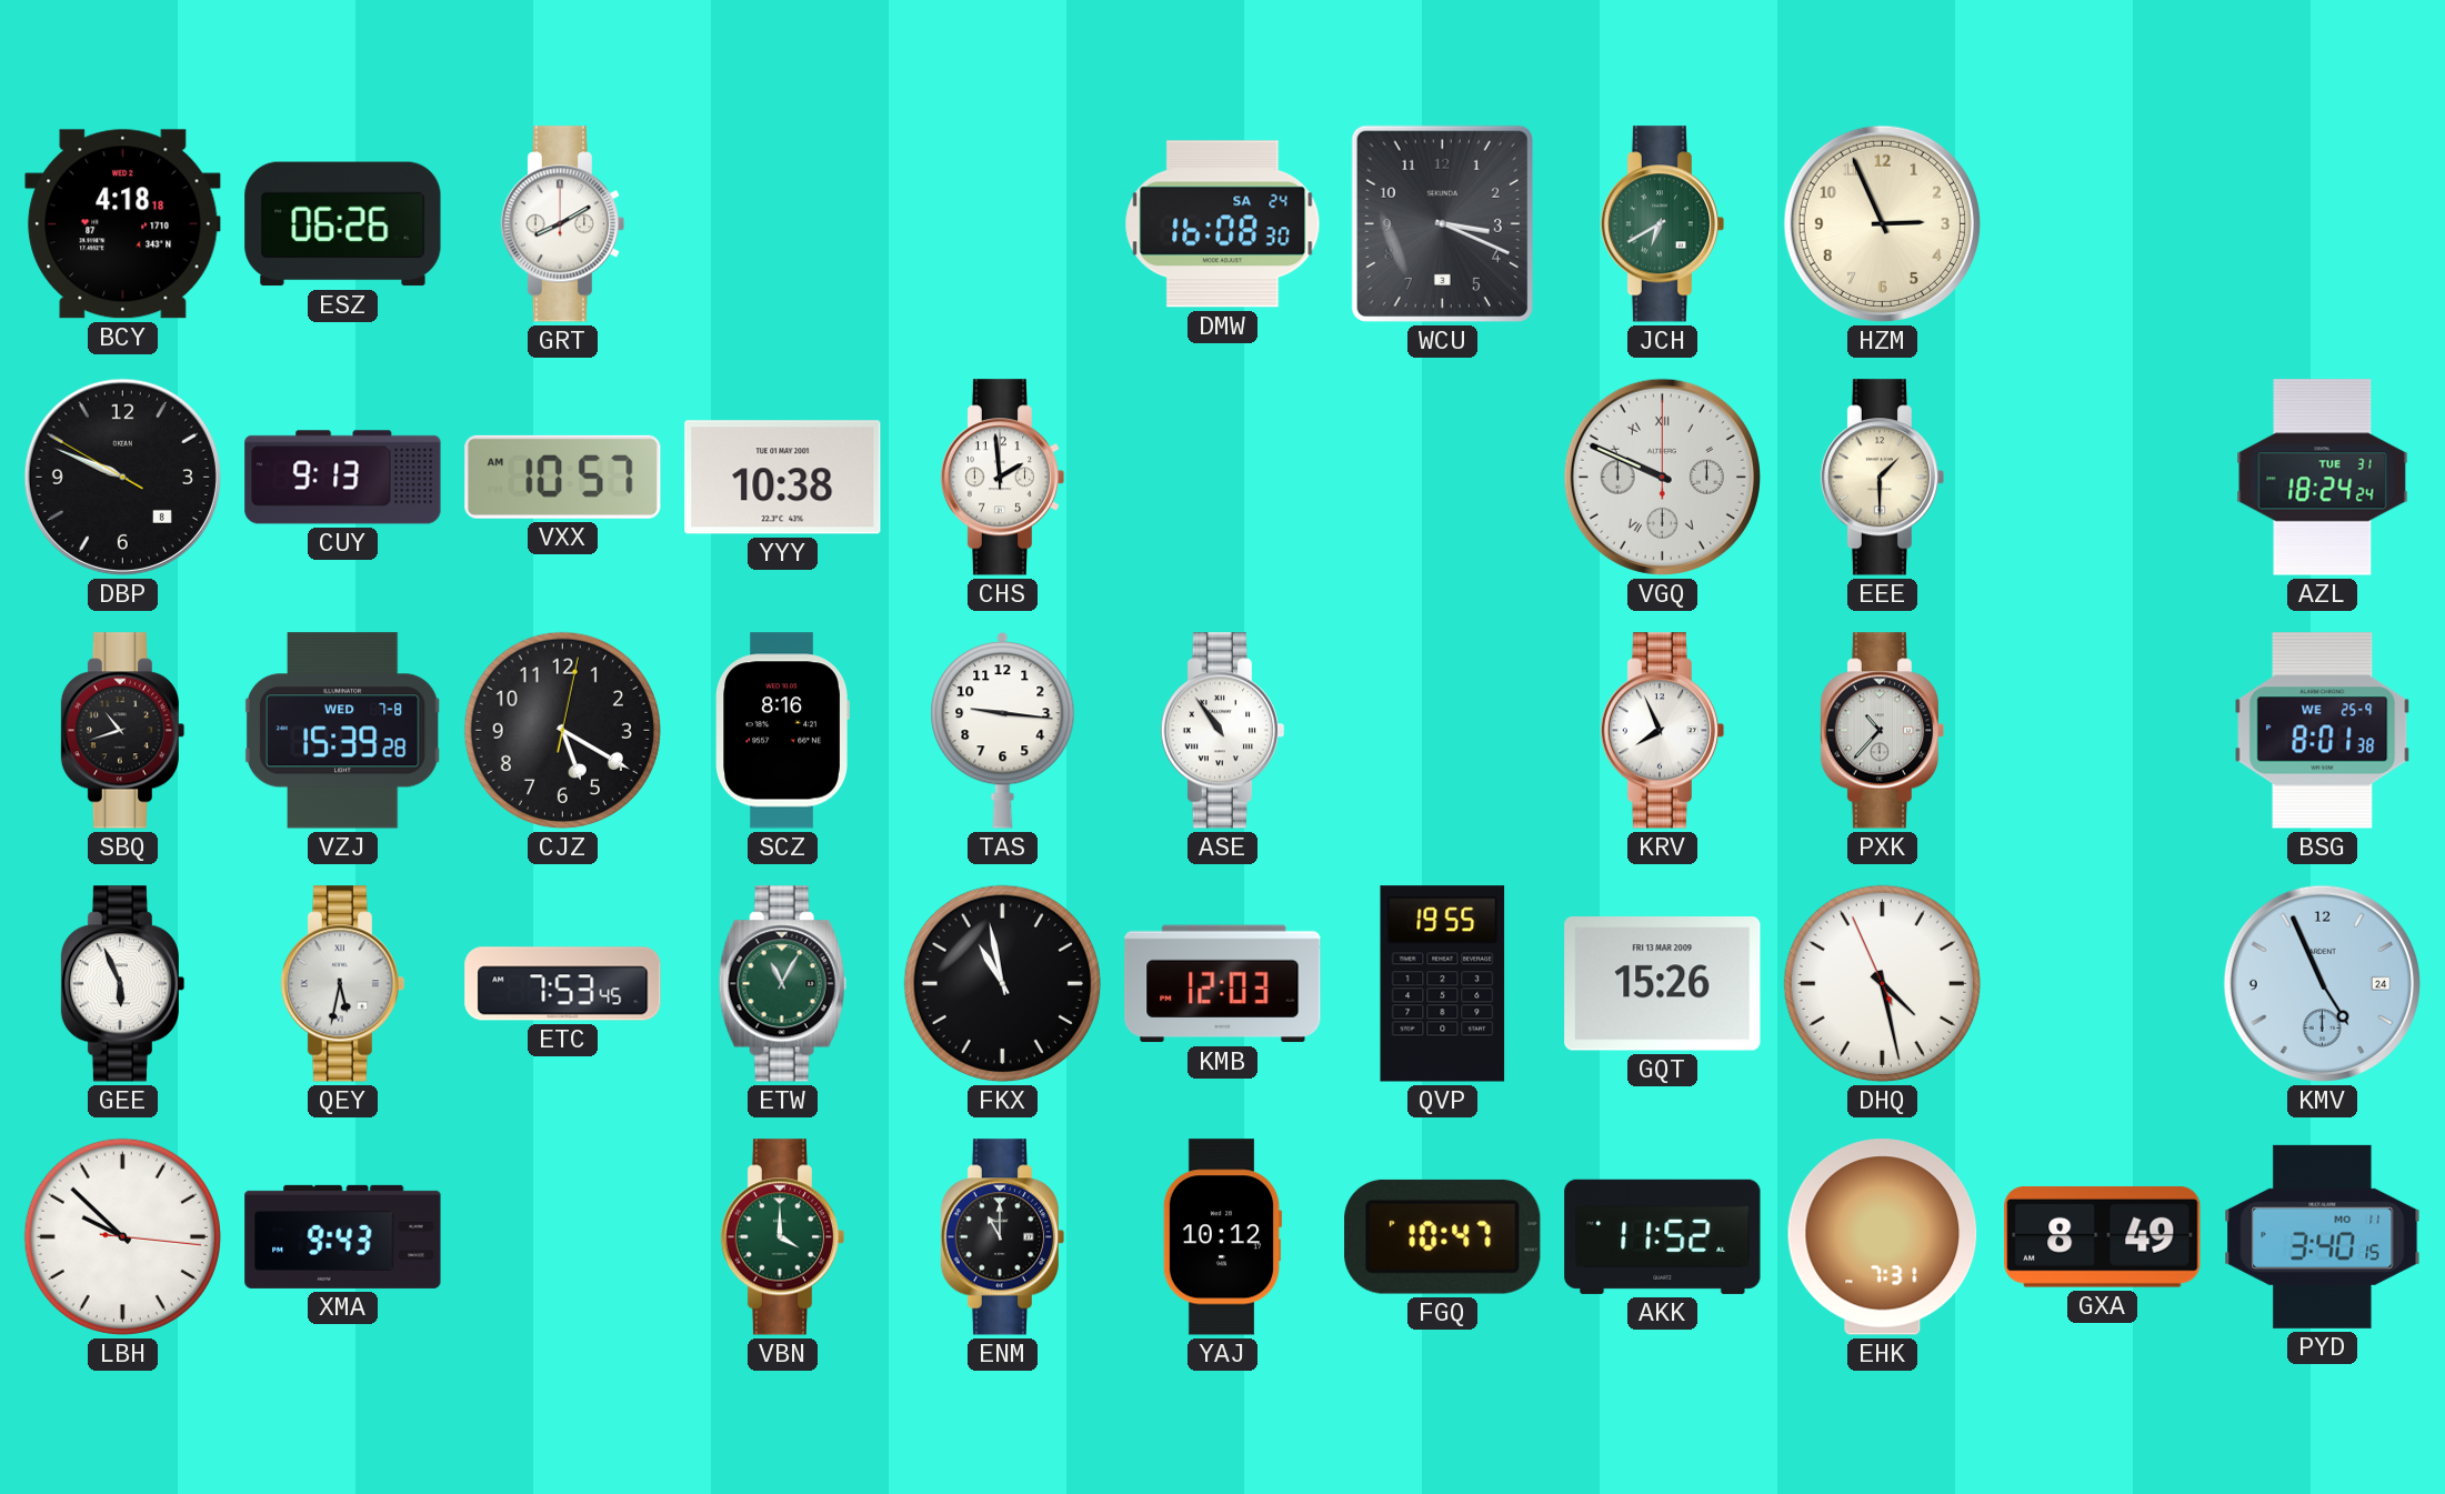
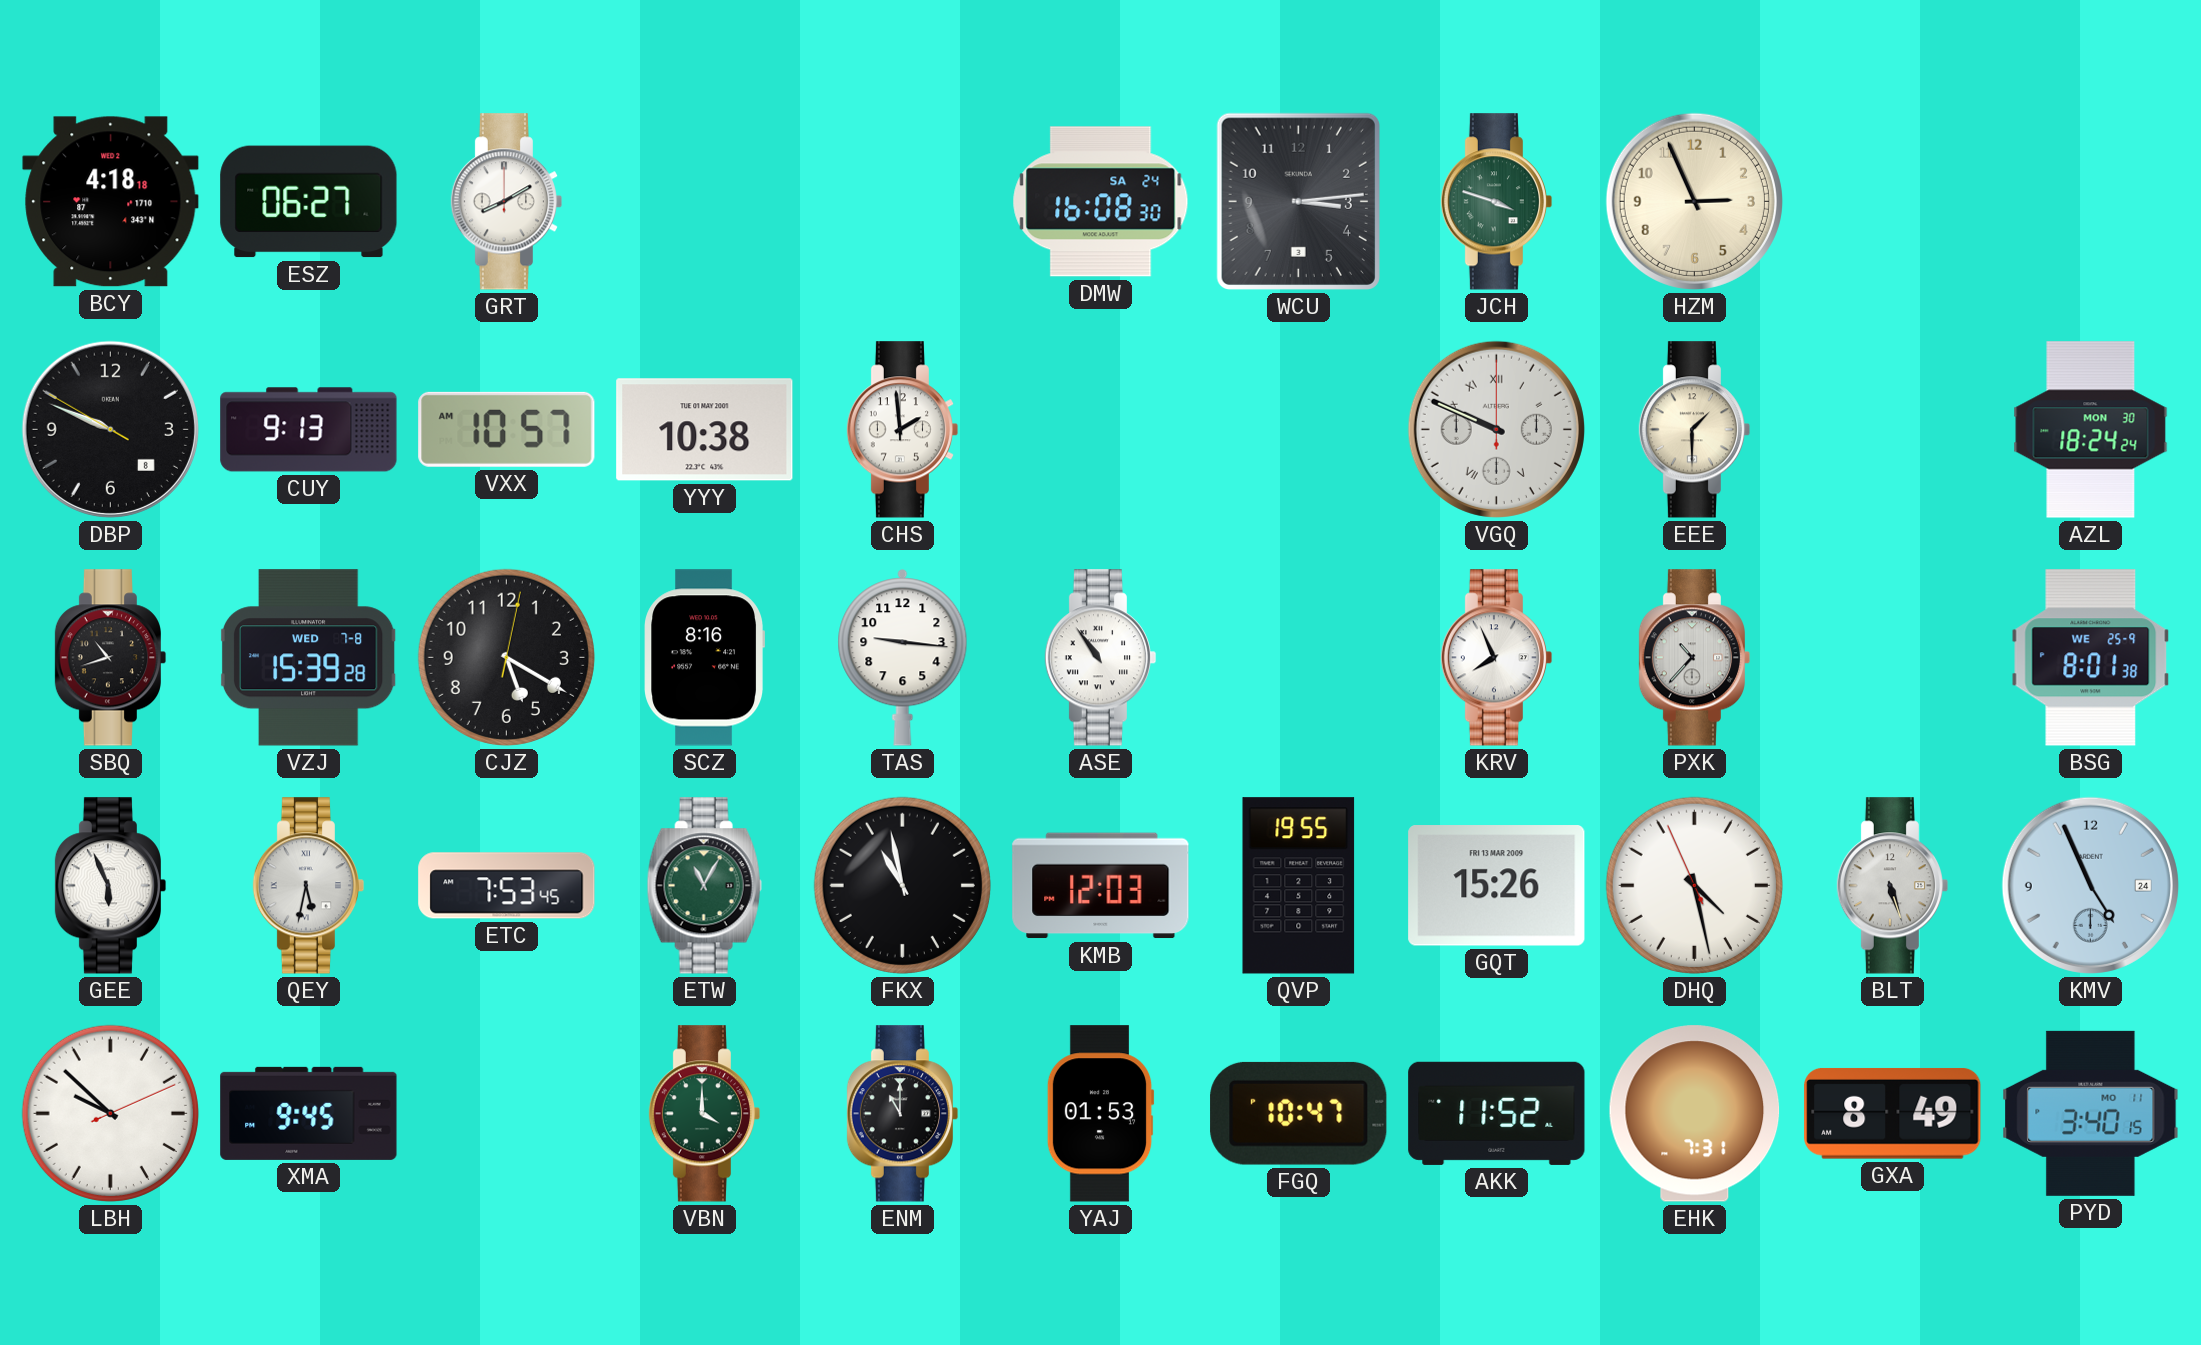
ESZ: 06:26 -> 06:27
WCU: 3:19 -> 3:14
JCH: 6:40 -> 3:48
AZL date: TUE 31 -> MON 30
BLT: none -> 5:27
LBH: 9:52:16 -> 9:52:11
XMA: 9:43 -> 9:45
YAJ: 10:12 -> 01:53
